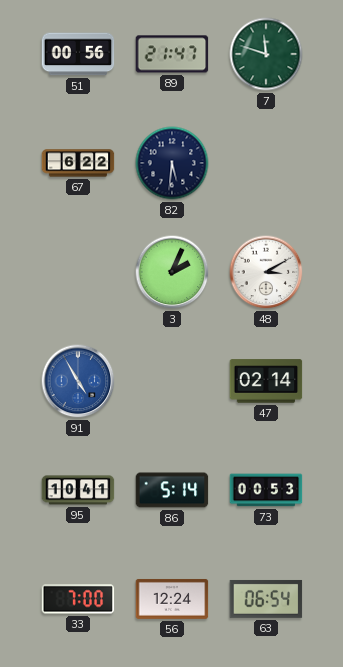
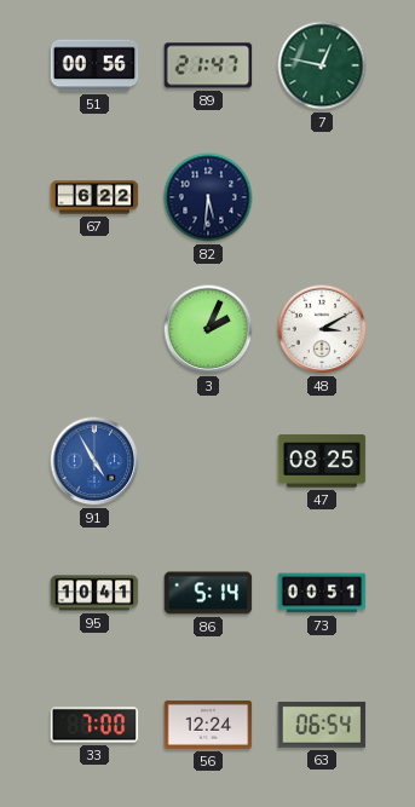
7: 11:48 -> 12:47
47: 02:14 -> 08:25
73: 00:53 -> 00:51
